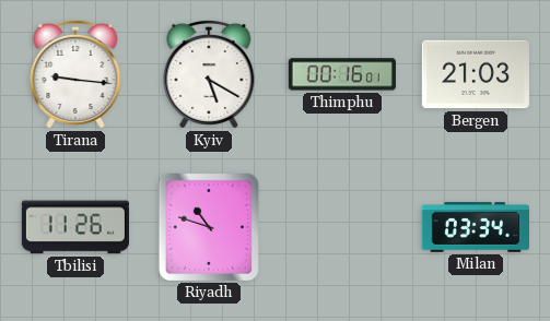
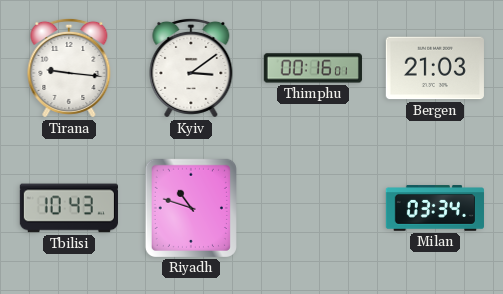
Kyiv: 5:20 -> 3:09
Tbilisi: 11:26 -> 10:43
